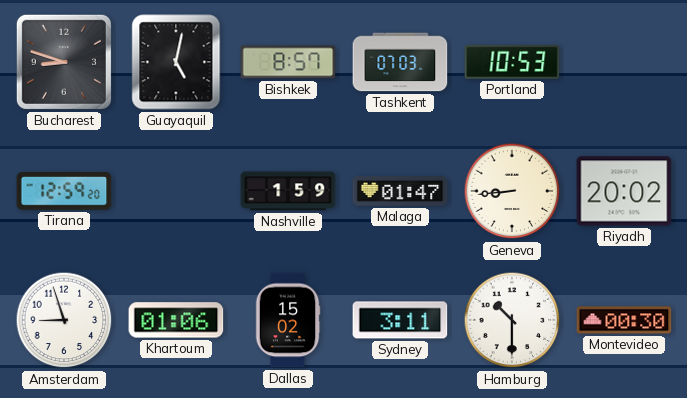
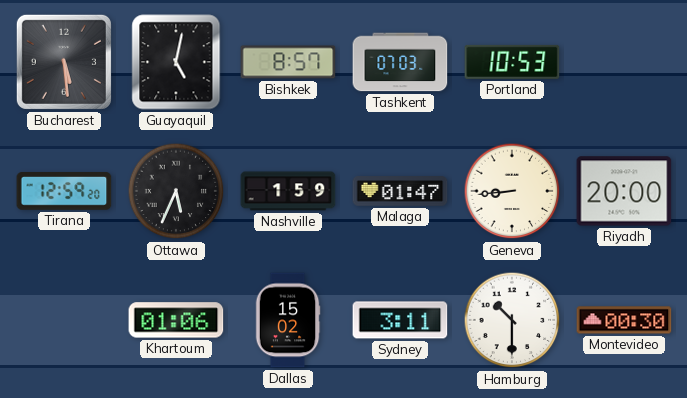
Bucharest: 8:48 -> 5:29
Ottawa: none -> 5:34
Riyadh: 20:02 -> 20:00
Amsterdam: 8:57 -> none
